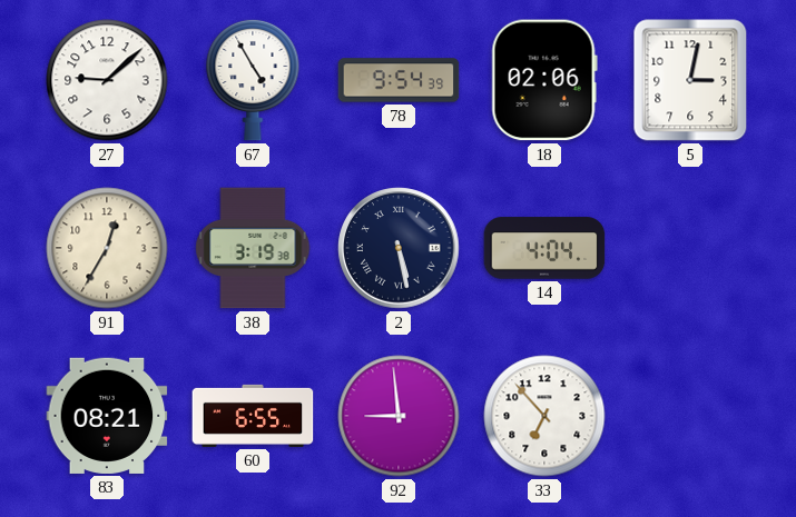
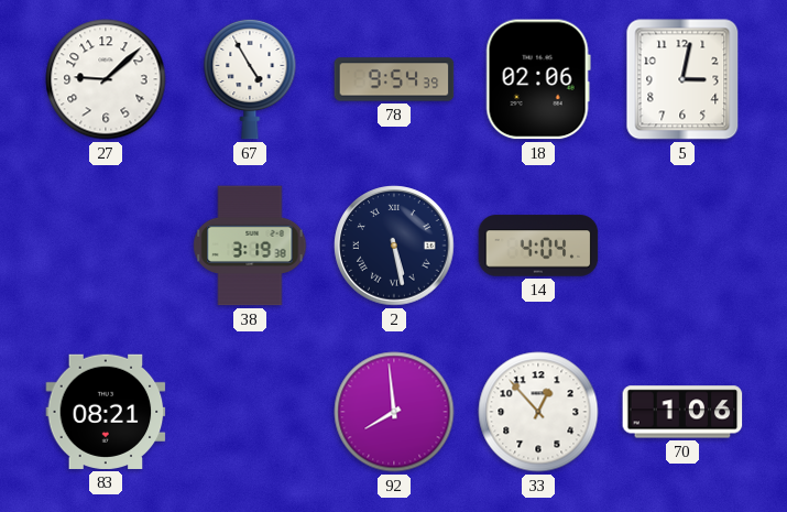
91: 12:35 -> none
60: 6:55 -> none
92: 8:59 -> 7:59
33: 6:53 -> 12:53
70: none -> 1:06
